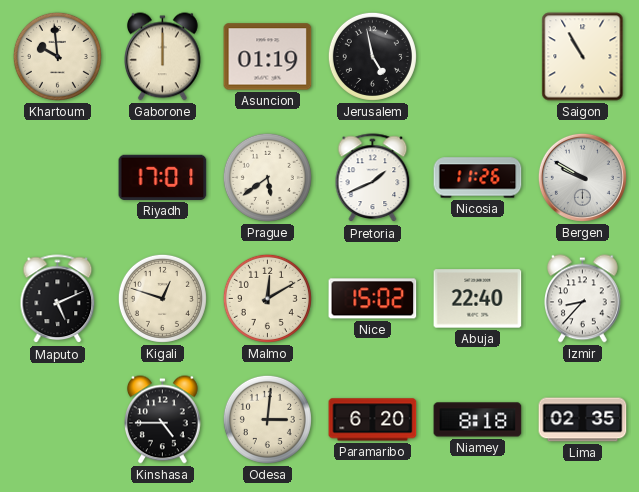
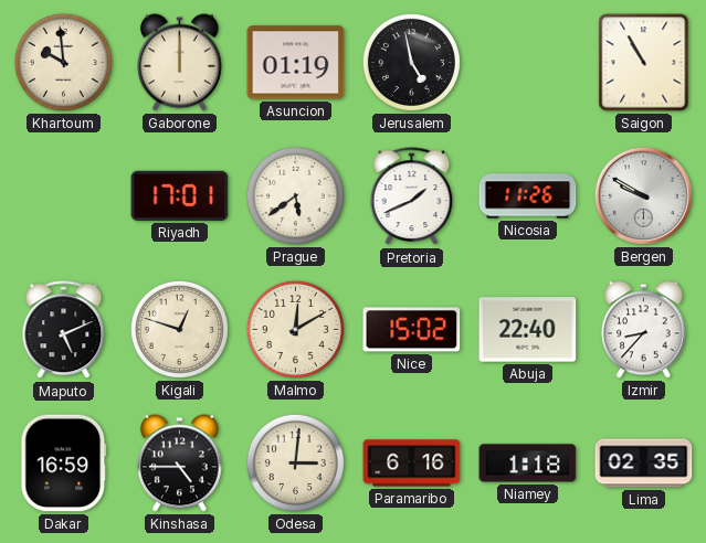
Dakar: none -> 16:59
Paramaribo: 6:20 -> 6:16
Niamey: 8:18 -> 1:18
